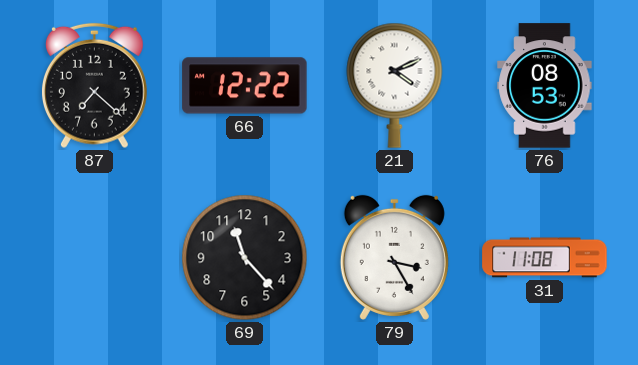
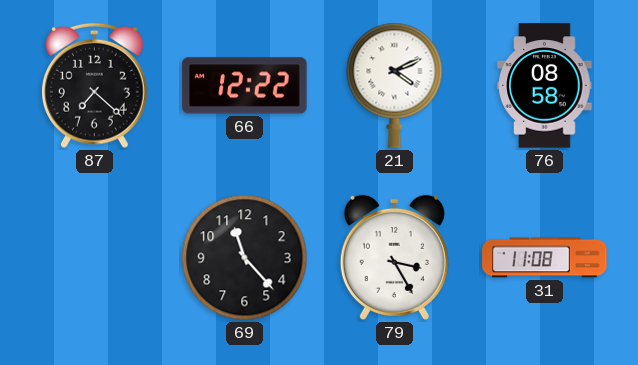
76: 08:53 -> 08:58
